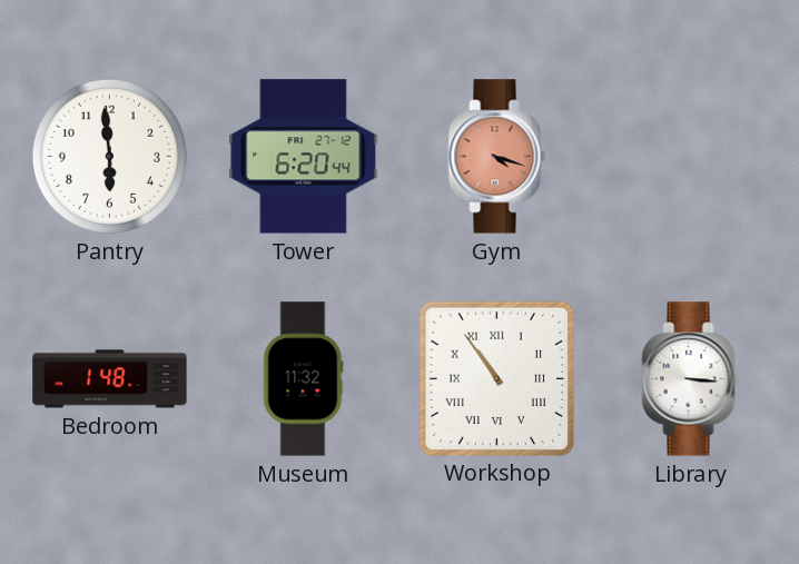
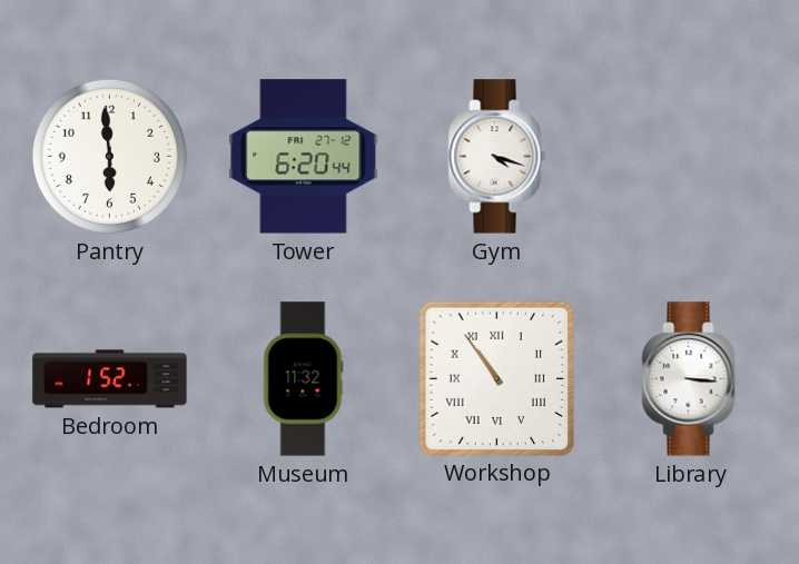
Gym dial: salmon -> white
Bedroom: 1:48 -> 1:52
